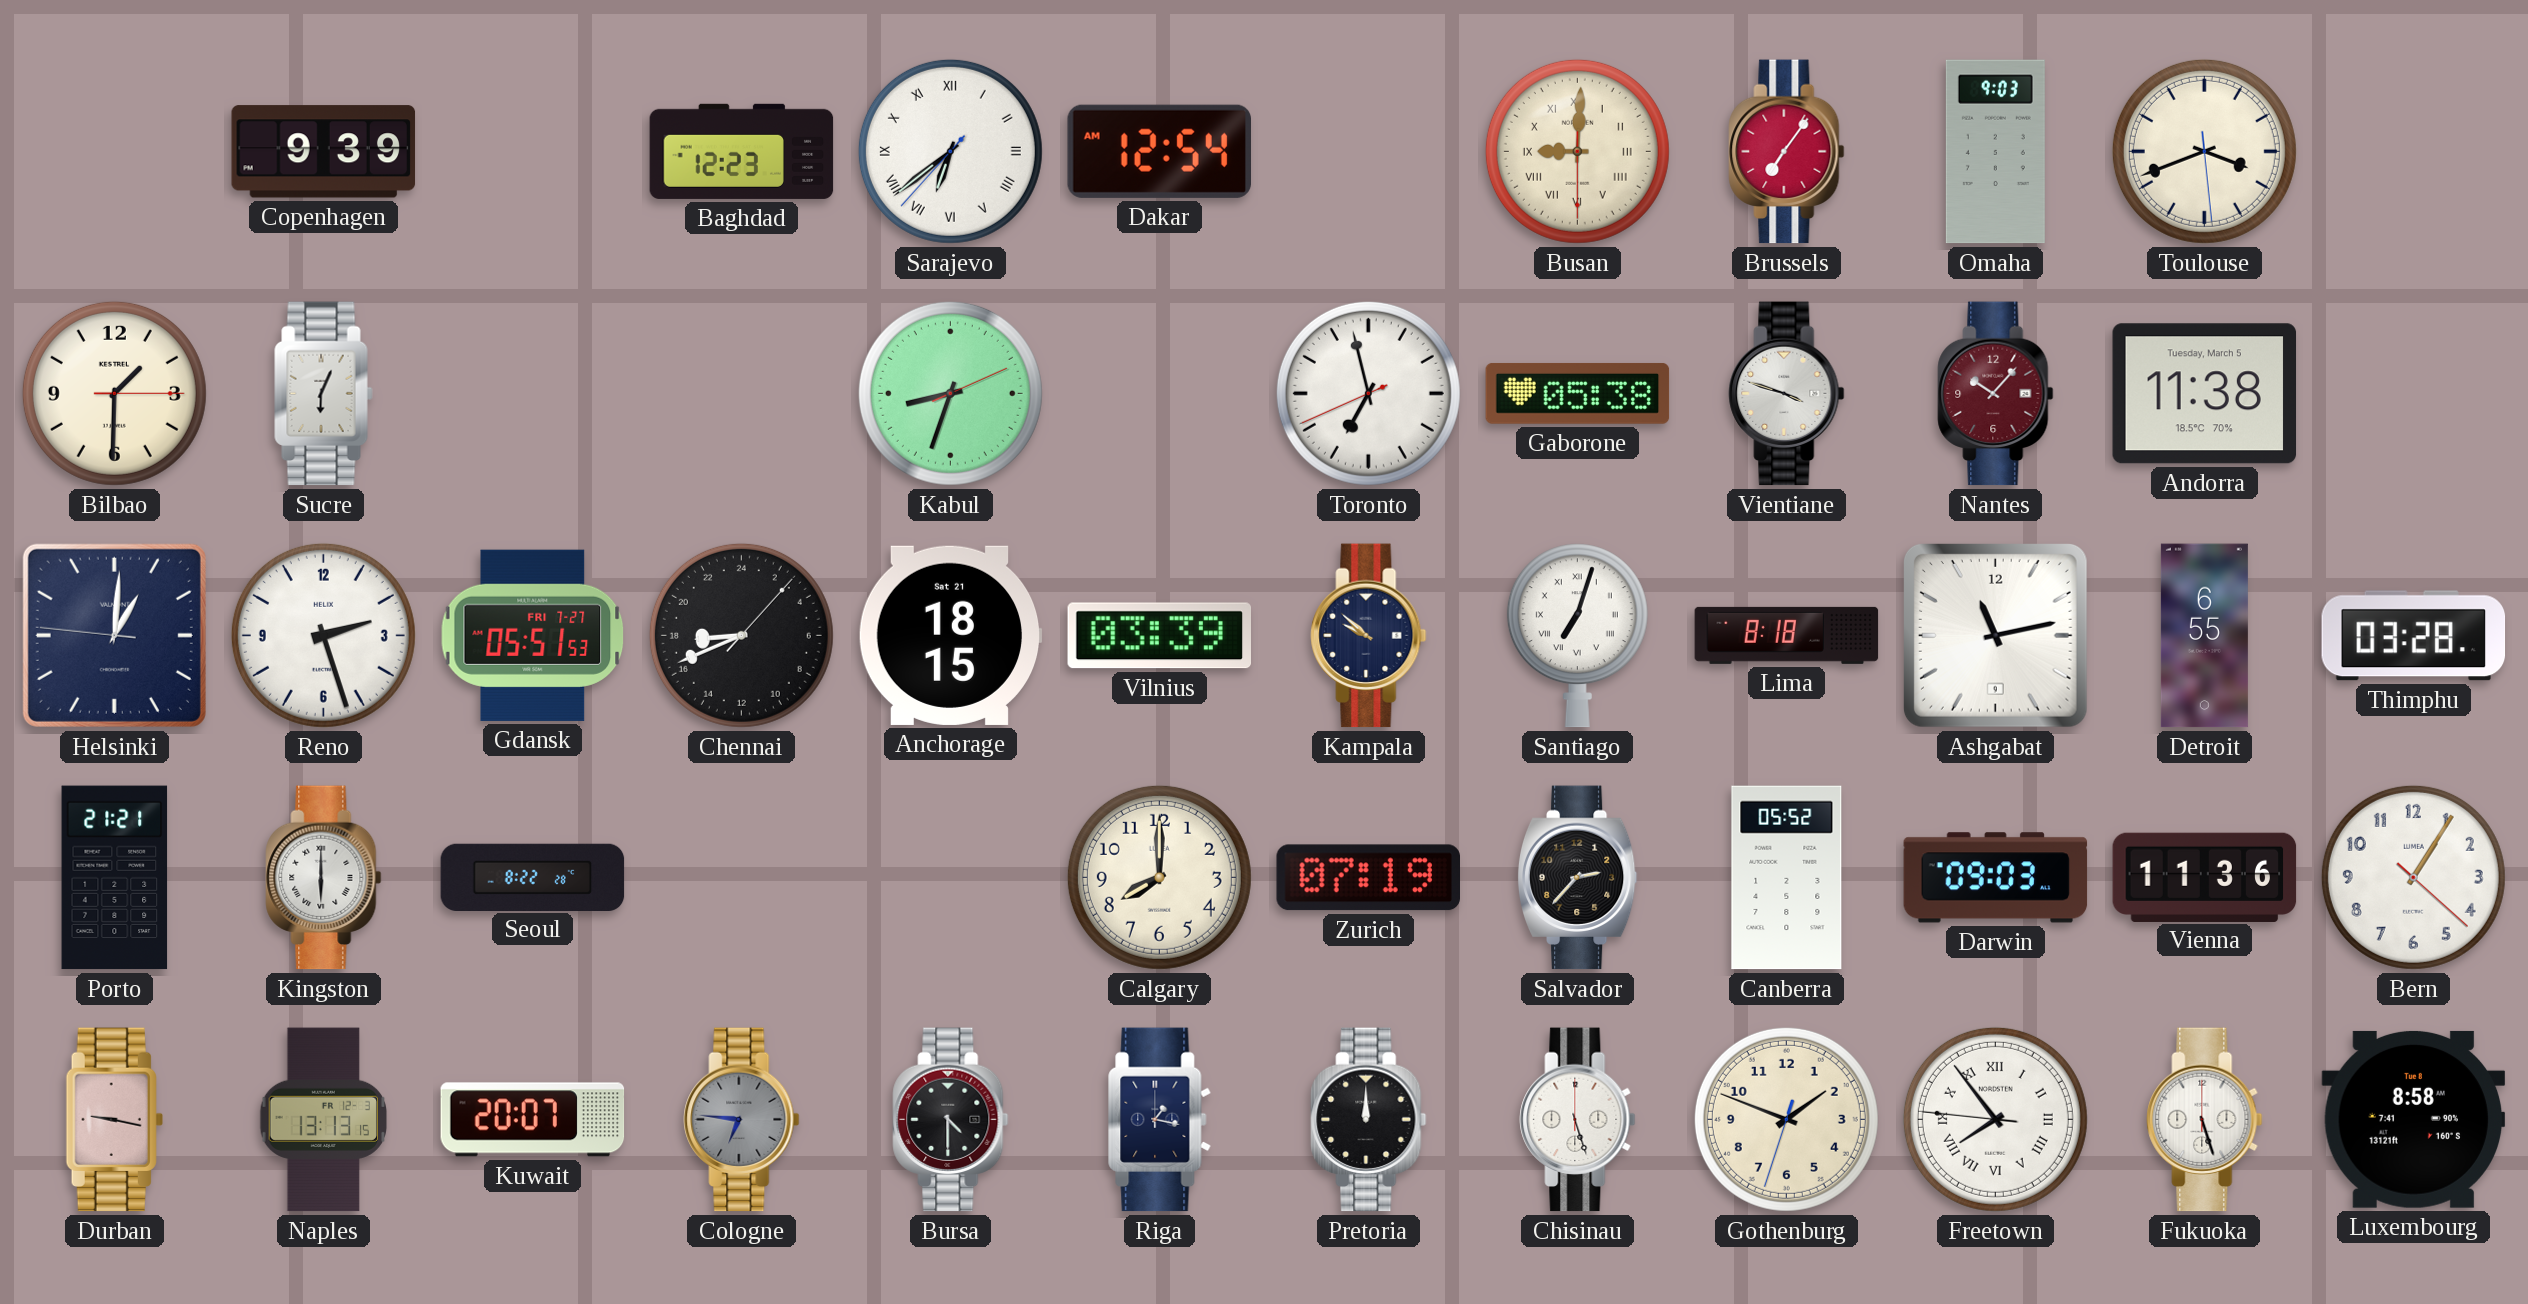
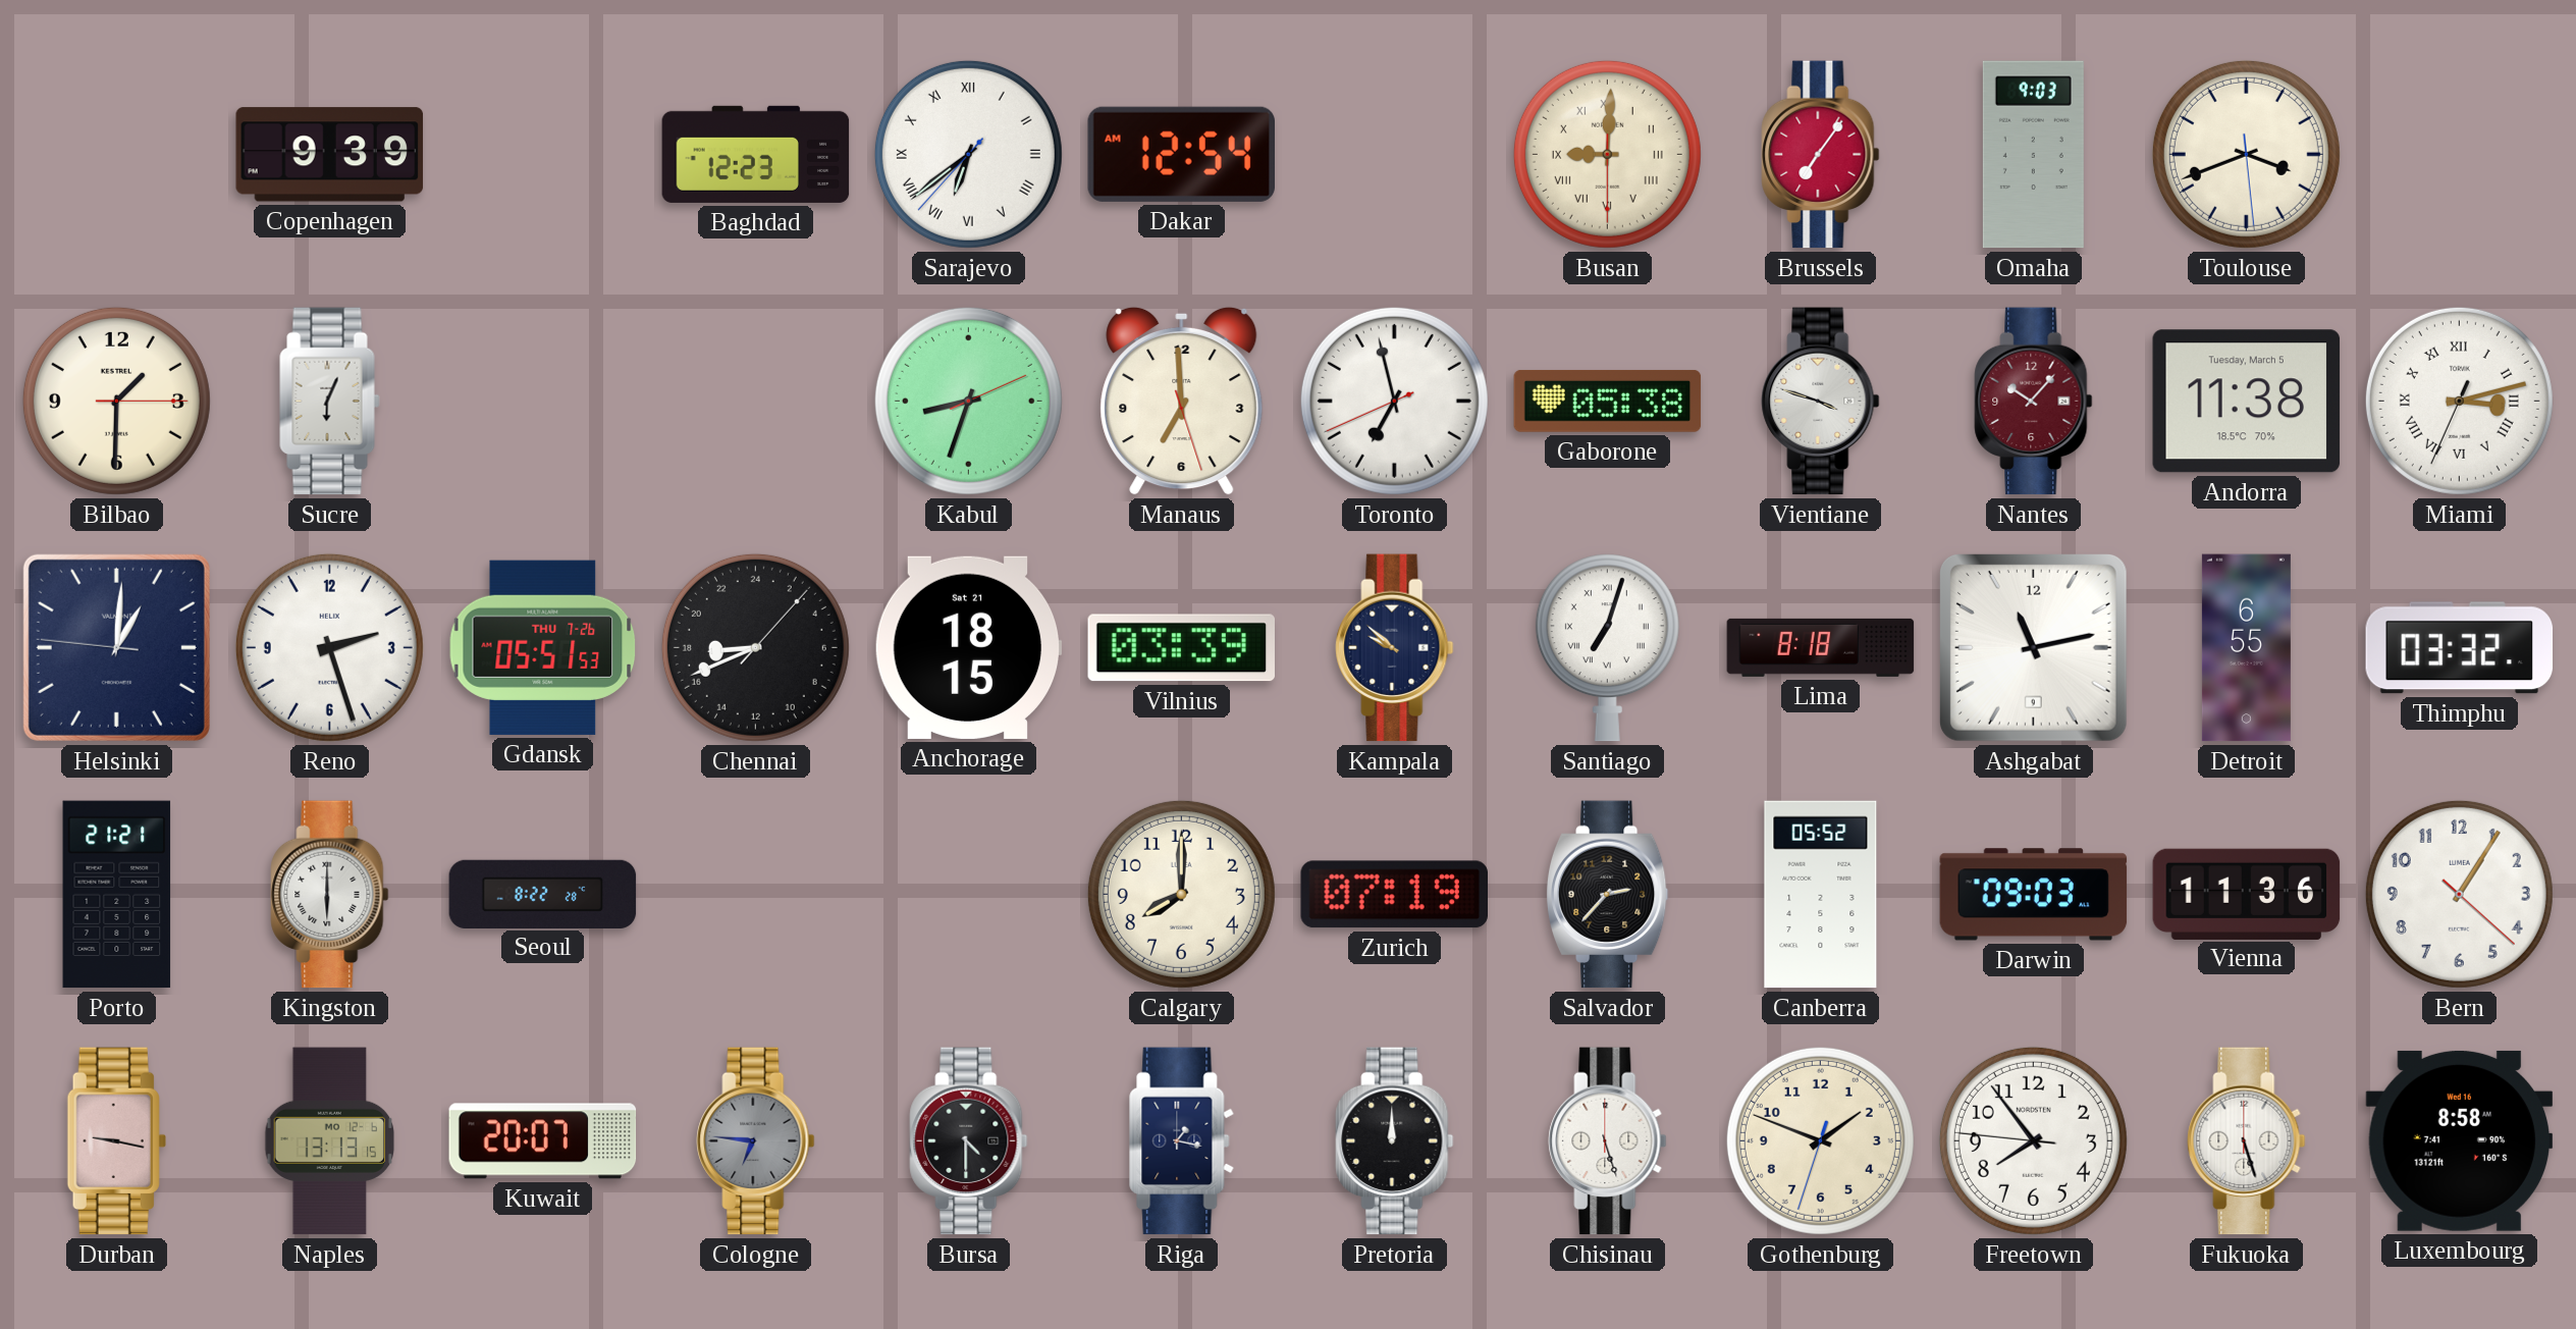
Manaus: none -> 6:59
Miami: none -> 3:12
Gdansk date: FRI 7-27 -> THU 7-26
Thimphu: 03:28 -> 03:32
Naples date: FR 12-3 -> MO 12-6
Freetown numerals: Roman -> Arabic
Luxembourg date: Tue 8 -> Wed 16
